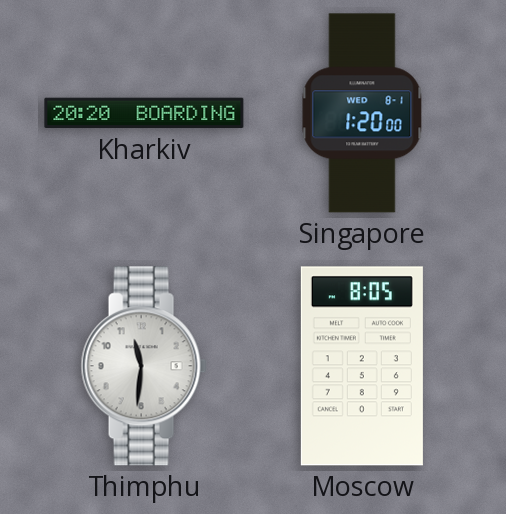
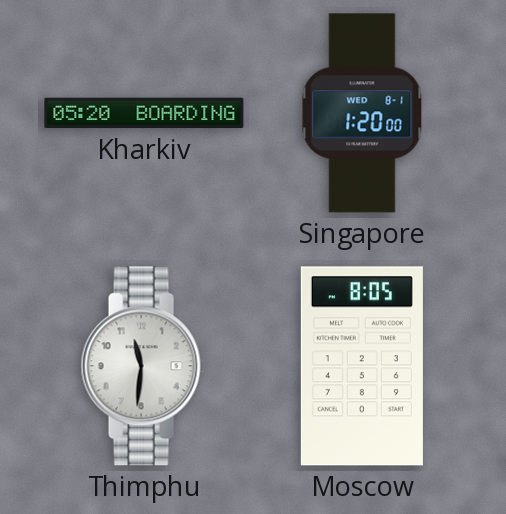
Kharkiv: 20:20 -> 05:20
